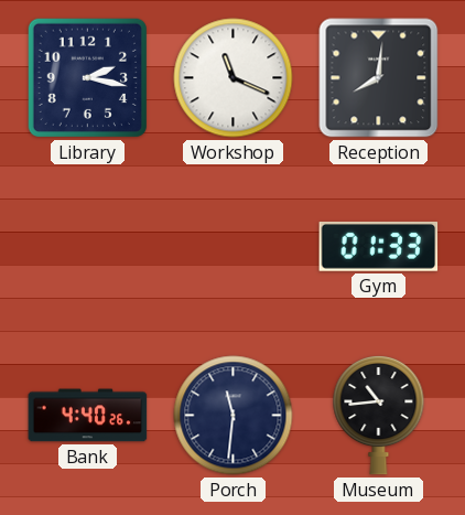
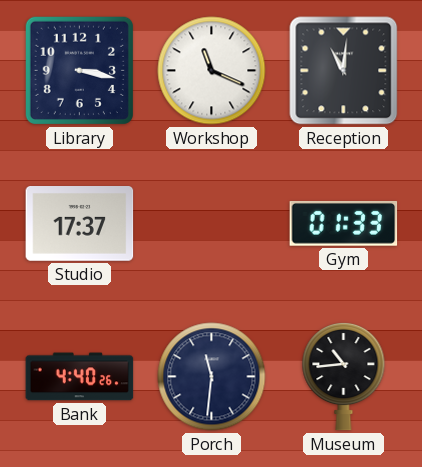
Library: 2:17 -> 3:17
Reception: 8:01 -> 11:01
Studio: none -> 17:37
